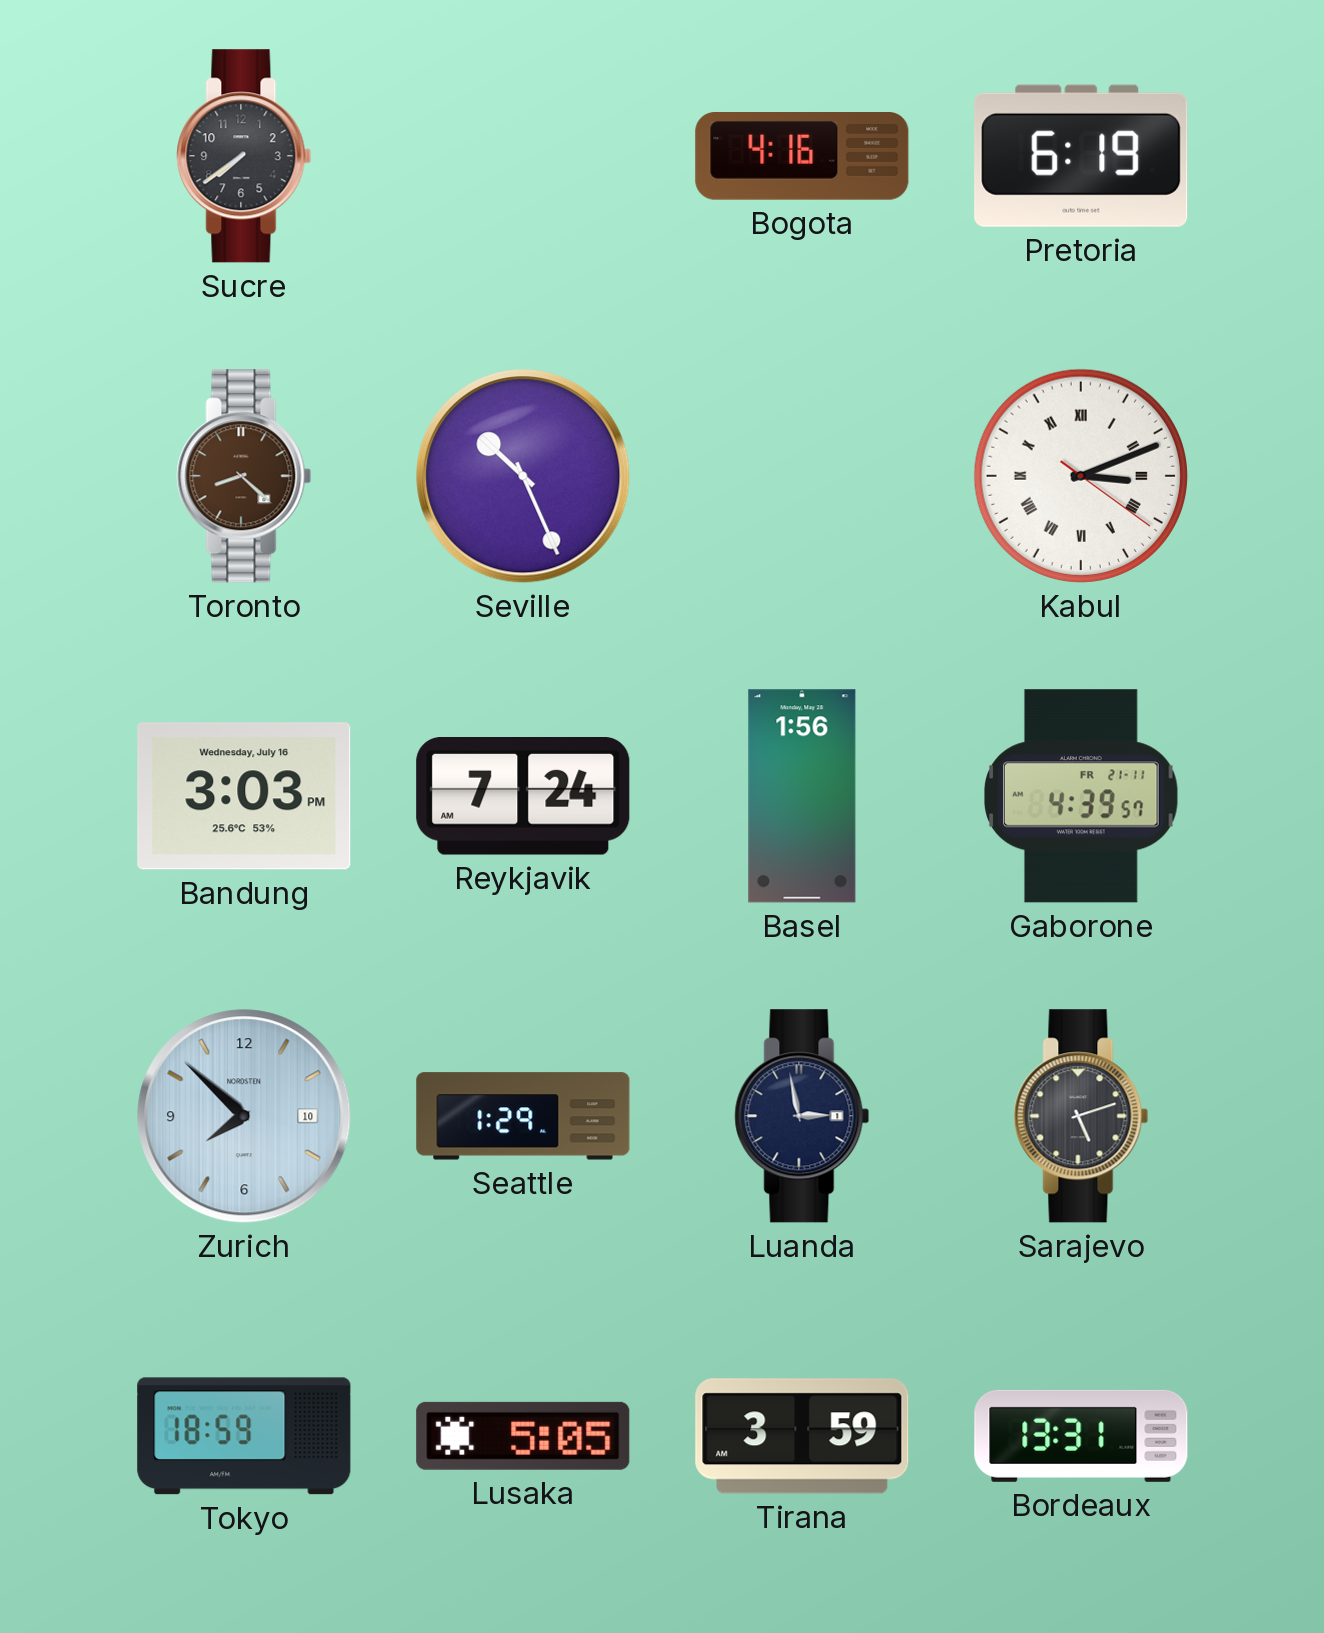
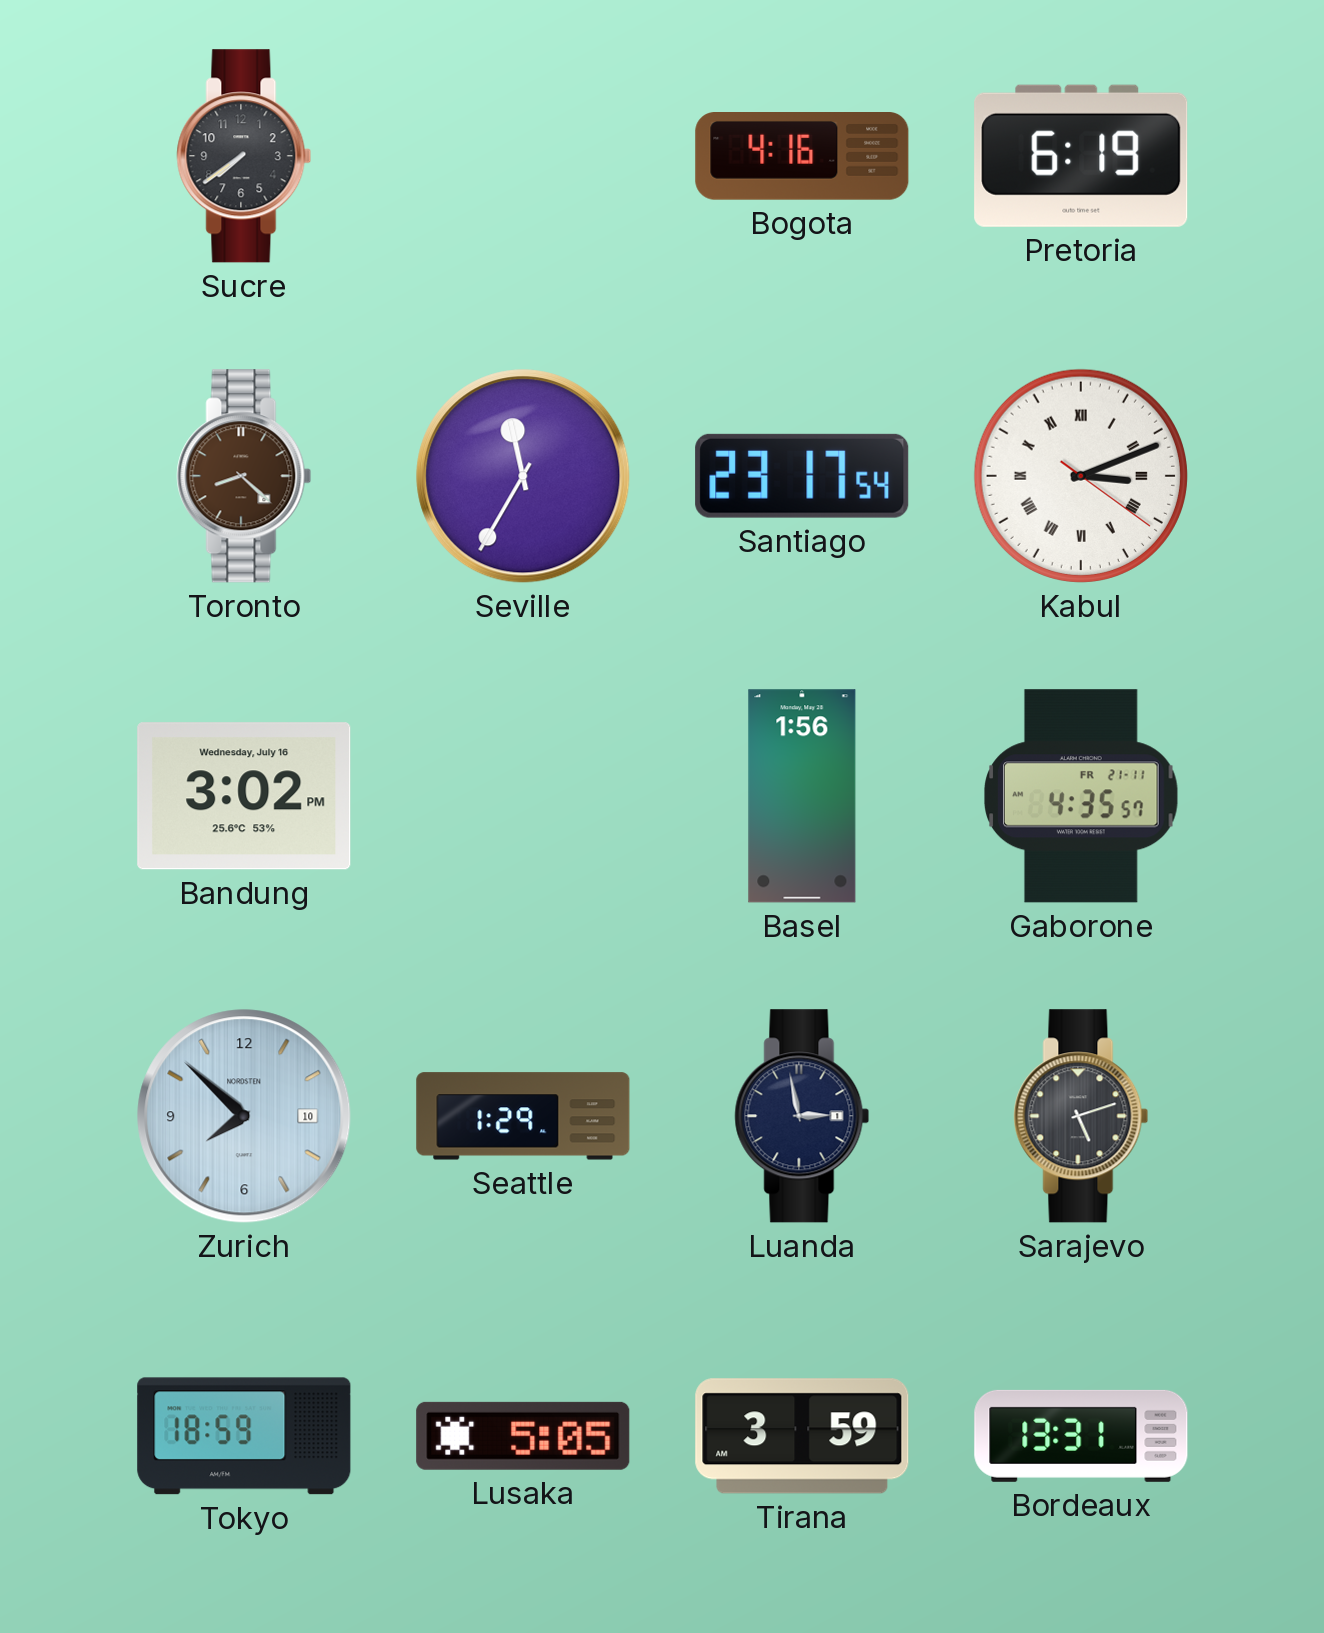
Seville: 10:26 -> 11:35
Santiago: none -> 23:17
Bandung: 3:03 -> 3:02
Reykjavik: 7:24 -> none
Gaborone: 4:39 -> 4:35
